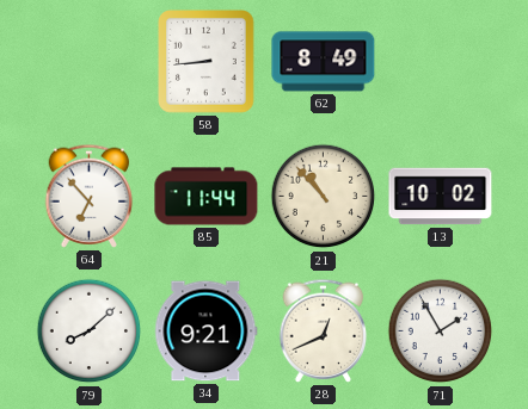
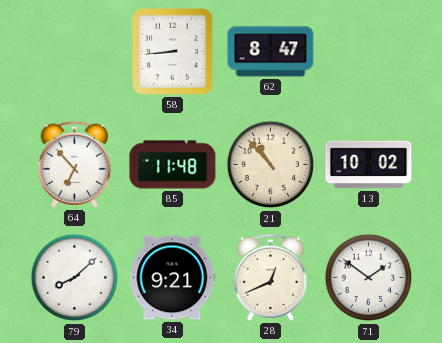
62: 8:49 -> 8:47
85: 11:44 -> 11:48
71: 1:55 -> 1:51
